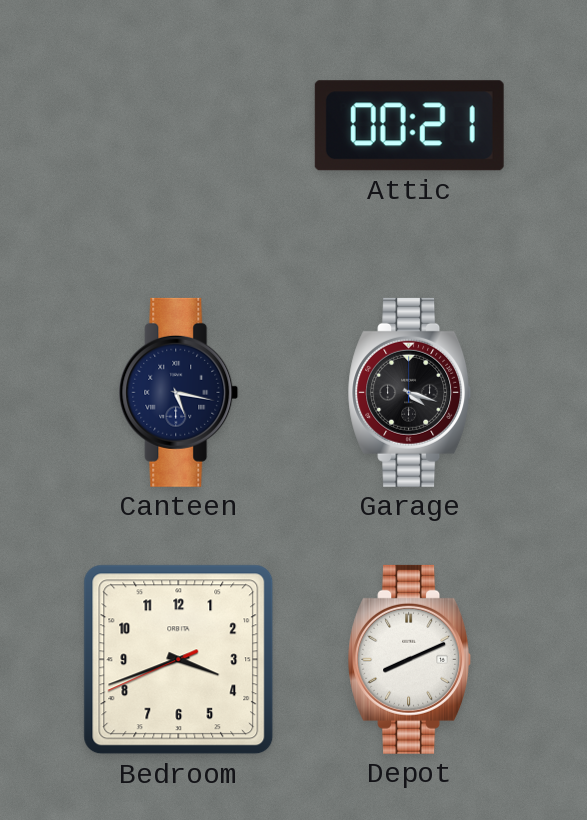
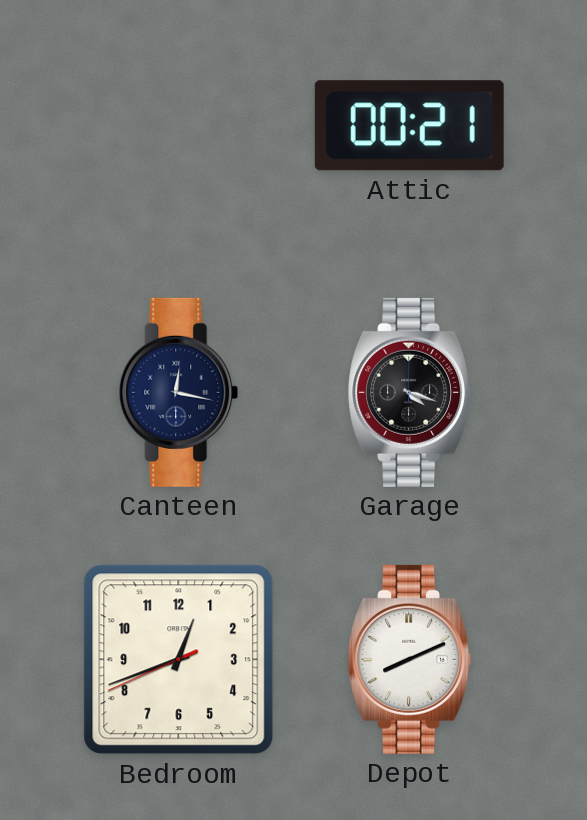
Canteen: 5:17 -> 12:17
Bedroom: 3:41 -> 12:41
